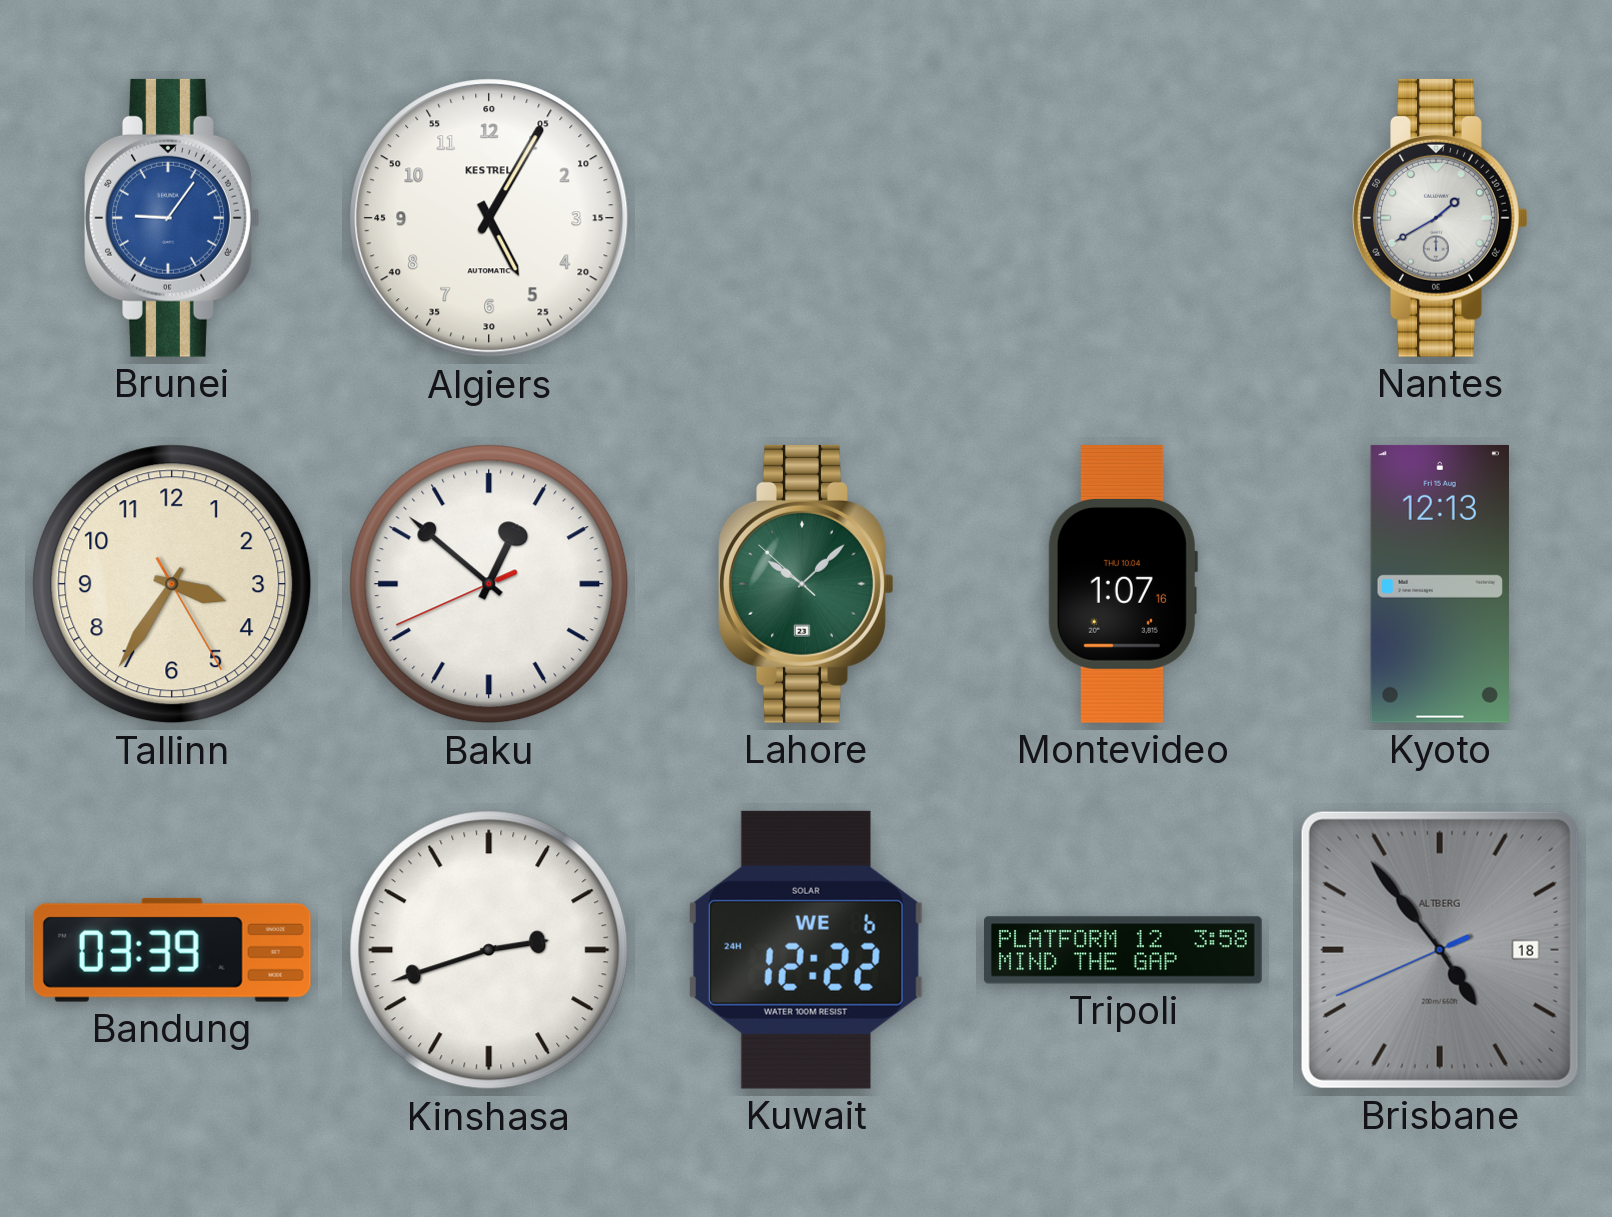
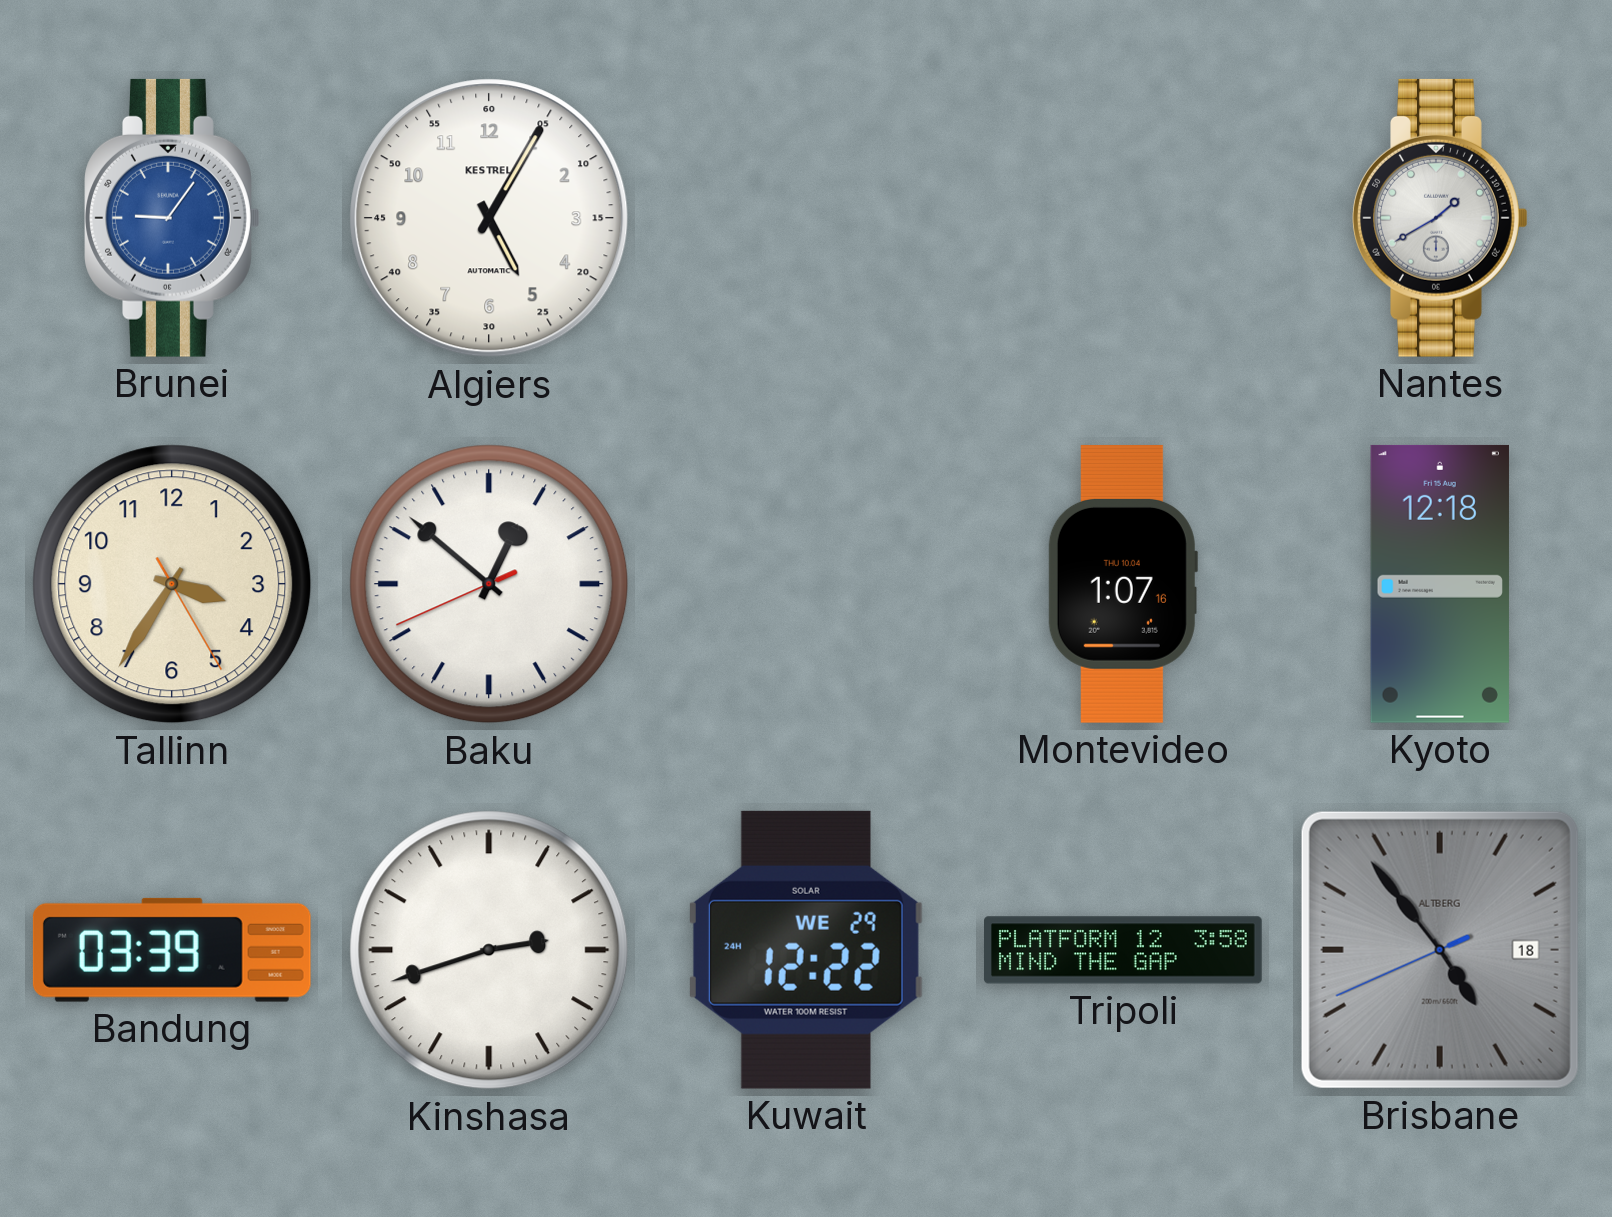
Lahore: 10:07 -> none
Kyoto: 12:13 -> 12:18
Kuwait date: WE 6 -> WE 29
